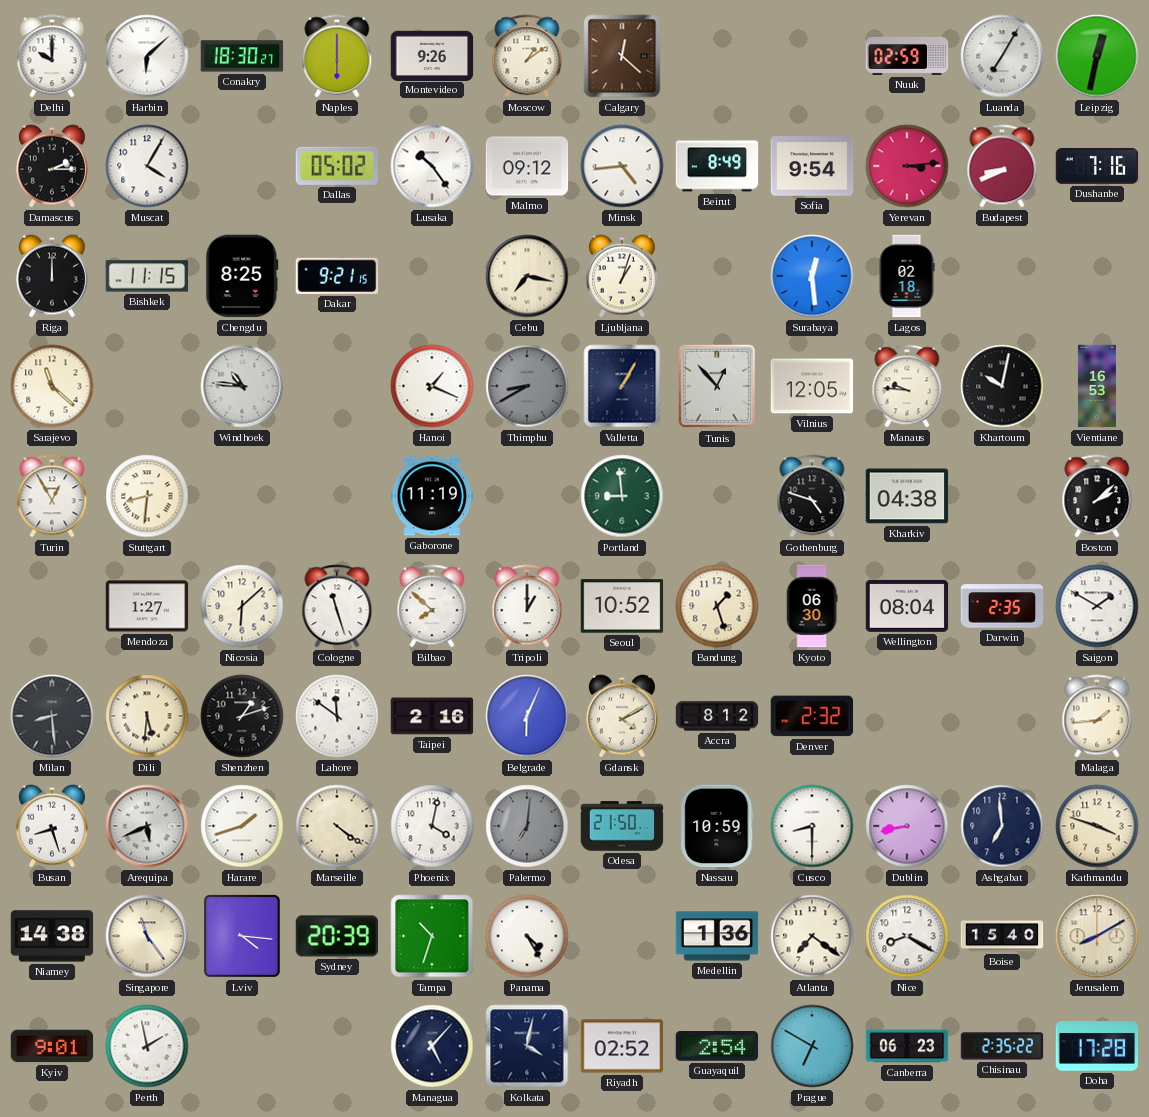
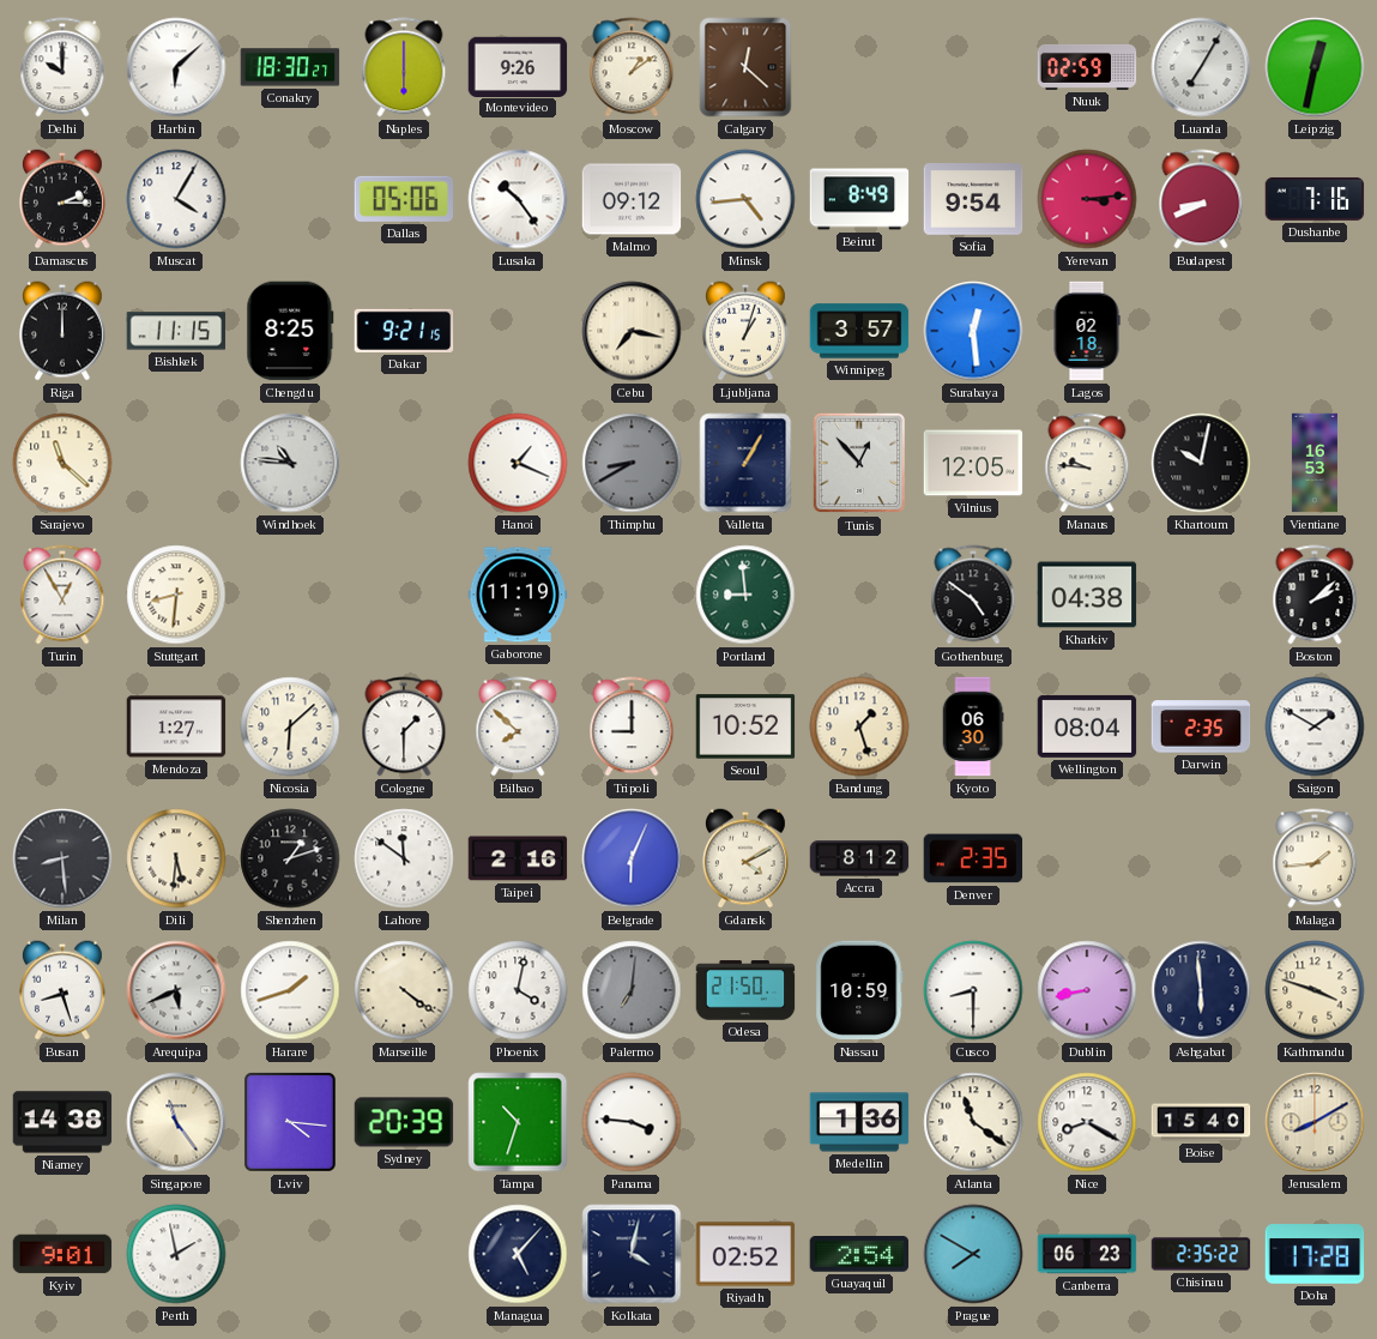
Dallas: 05:02 -> 05:06
Winnipeg: none -> 3:57
Gothenburg: 4:48 -> 4:51
Cologne: 11:27 -> 1:30
Tripoli: 1:00 -> 9:00
Denver: 2:32 -> 2:35
Ashgabat: 6:59 -> 5:59
Panama: 4:25 -> 3:46
Atlanta: 7:21 -> 11:21
Prague: 6:50 -> 7:50
